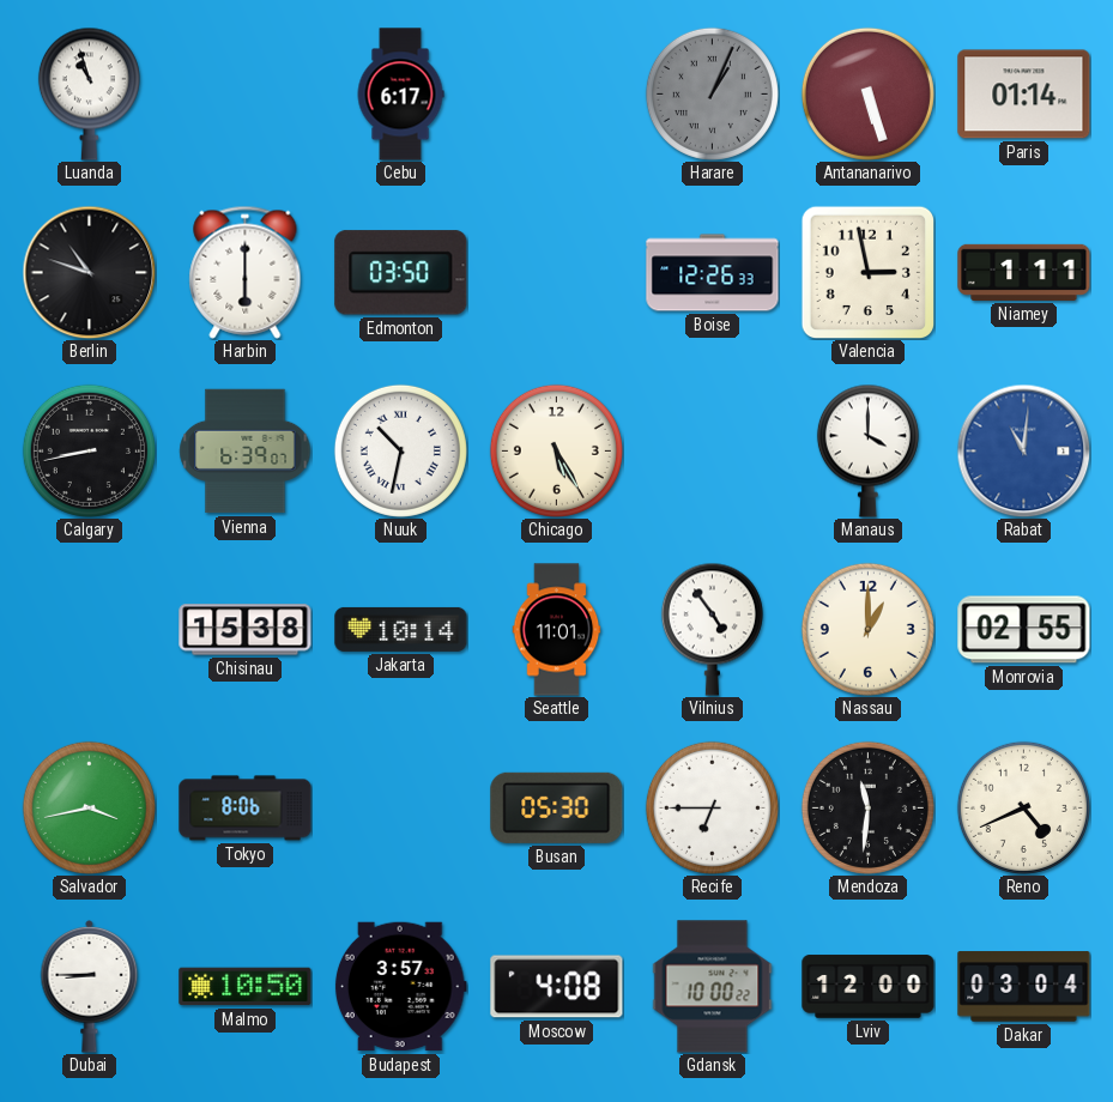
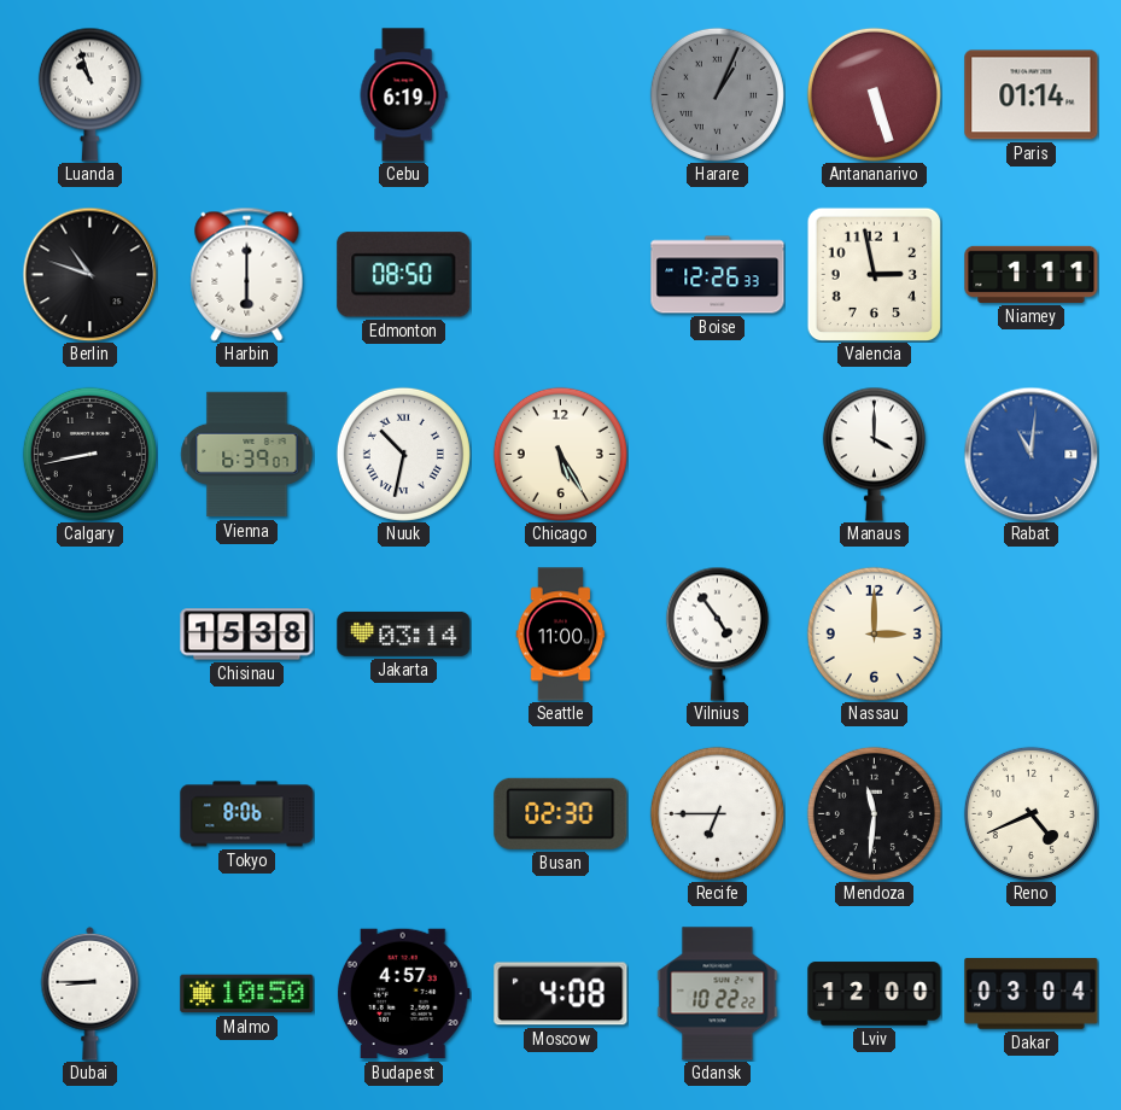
Cebu: 6:17 -> 6:19
Edmonton: 03:50 -> 08:50
Jakarta: 10:14 -> 03:14
Seattle: 11:01 -> 11:00
Nassau: 1:00 -> 3:00
Monrovia: 02:55 -> none
Salvador: 3:43 -> none
Busan: 05:30 -> 02:30
Budapest: 3:57 -> 4:57
Gdansk: 10:00 -> 10:22
